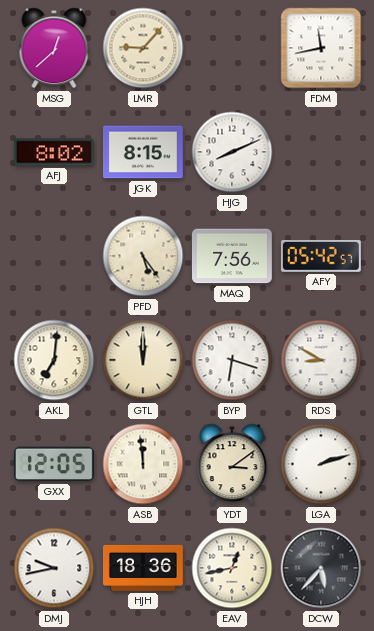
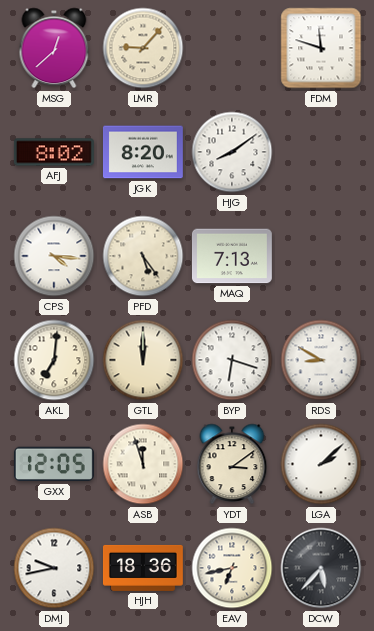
FDM: 11:43 -> 11:48
JGK: 8:15 -> 8:20
HJG: 8:11 -> 8:09
CPS: none -> 4:16
MAQ: 7:56 -> 7:13
AFY: 05:42 -> none
ASB: 11:59 -> 11:57
LGA: 2:12 -> 2:08
EAV: 12:43 -> 6:43
